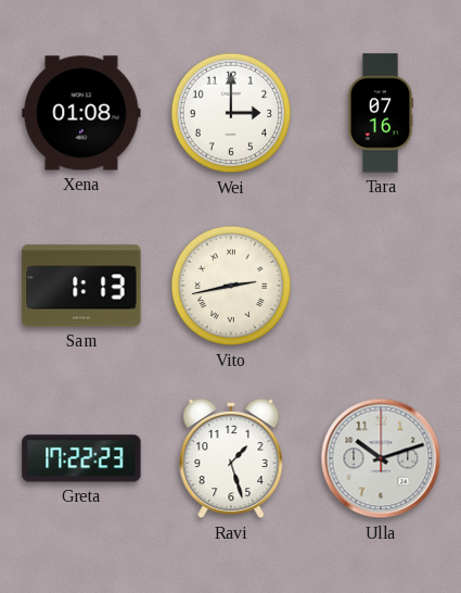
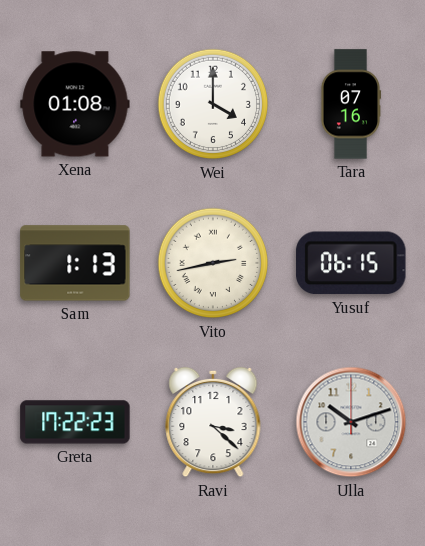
Wei: 3:00 -> 4:00
Yusuf: none -> 06:15
Ravi: 1:27 -> 3:22
